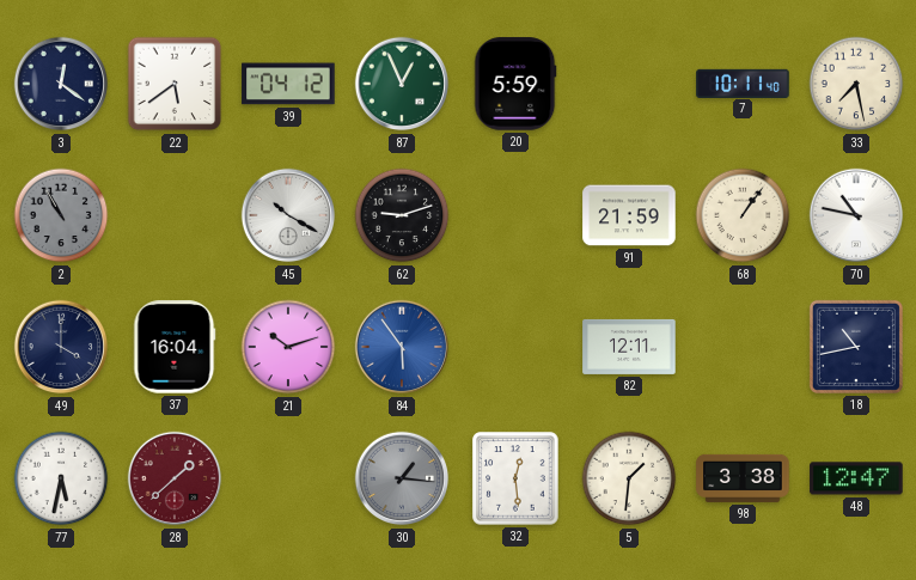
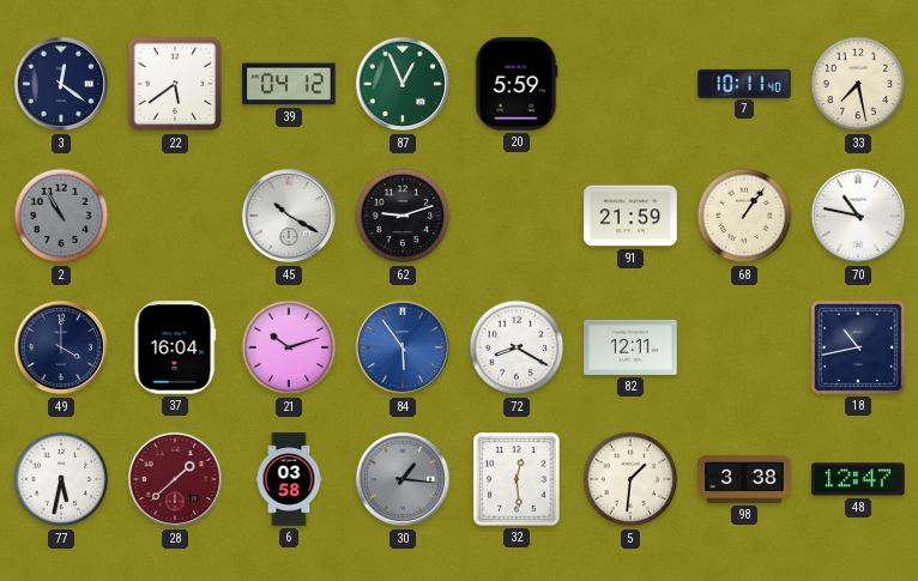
72: none -> 8:20
6: none -> 03:58
